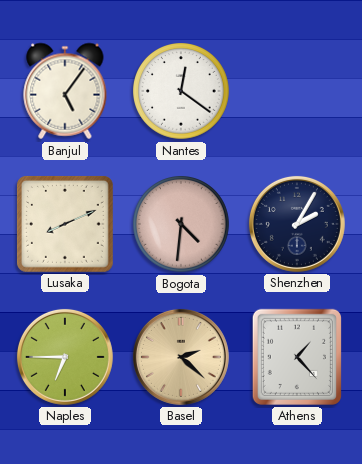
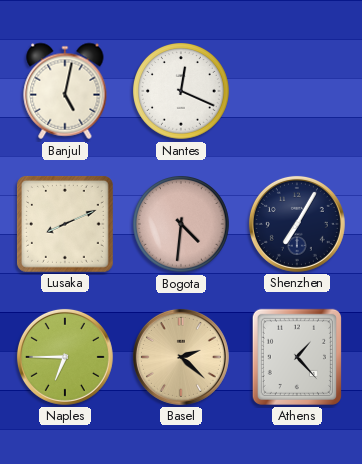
Banjul: 5:06 -> 5:02
Nantes: 12:21 -> 12:19
Shenzhen: 2:05 -> 7:05
